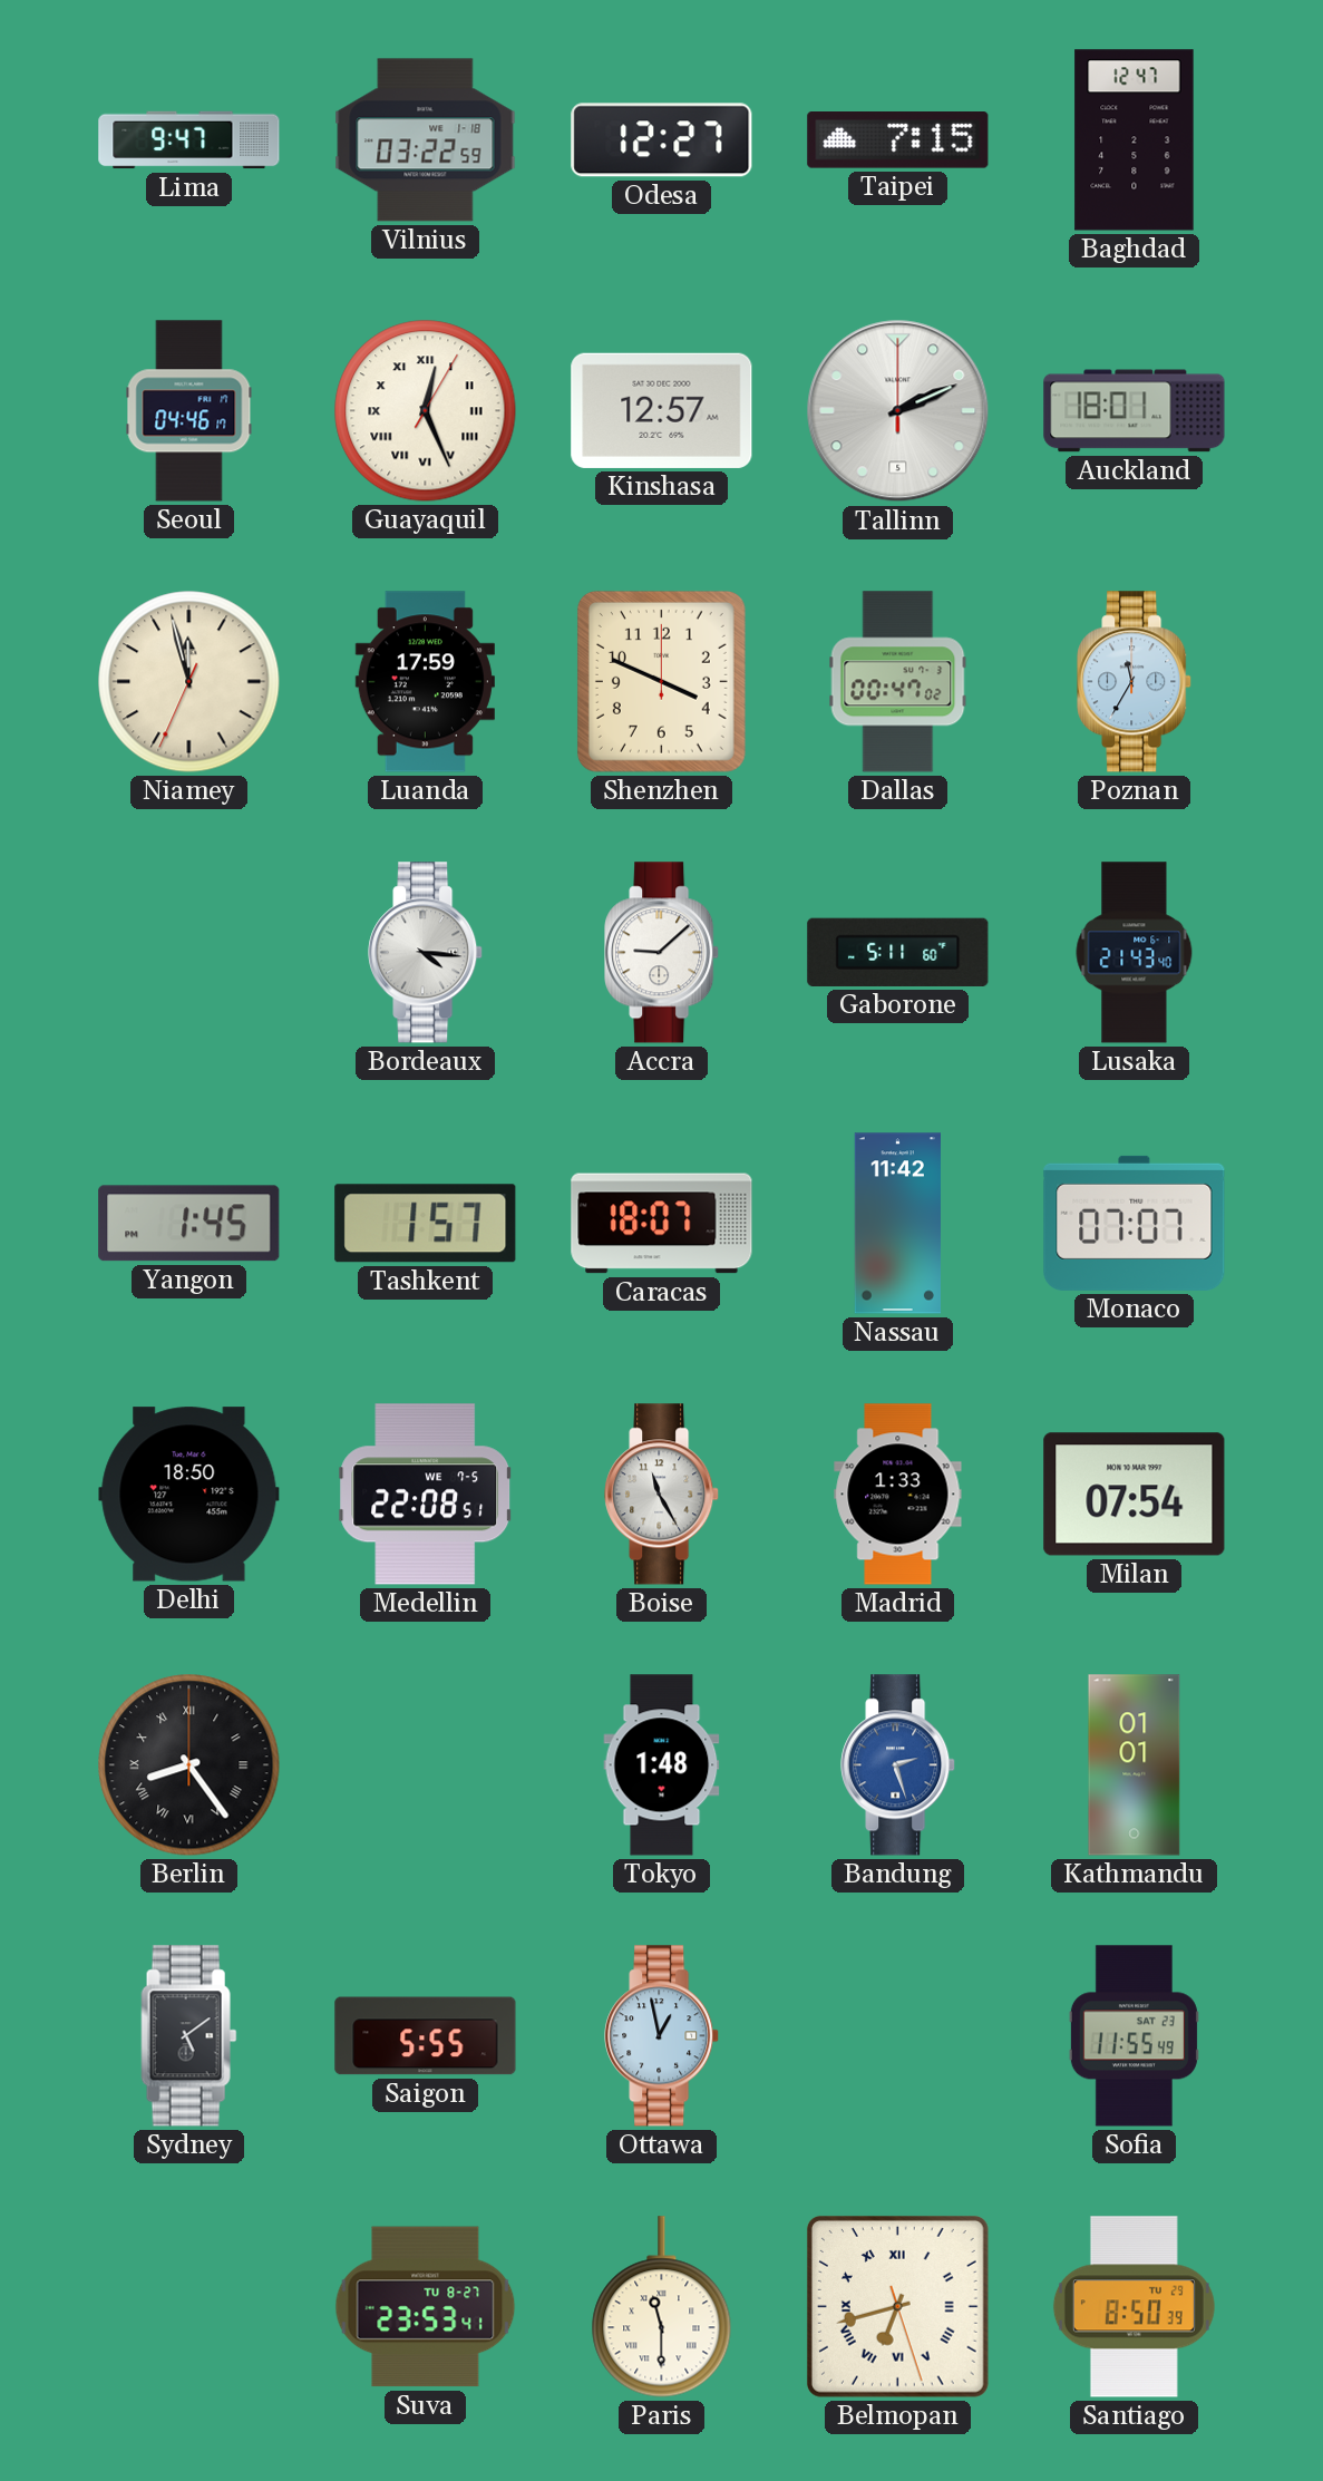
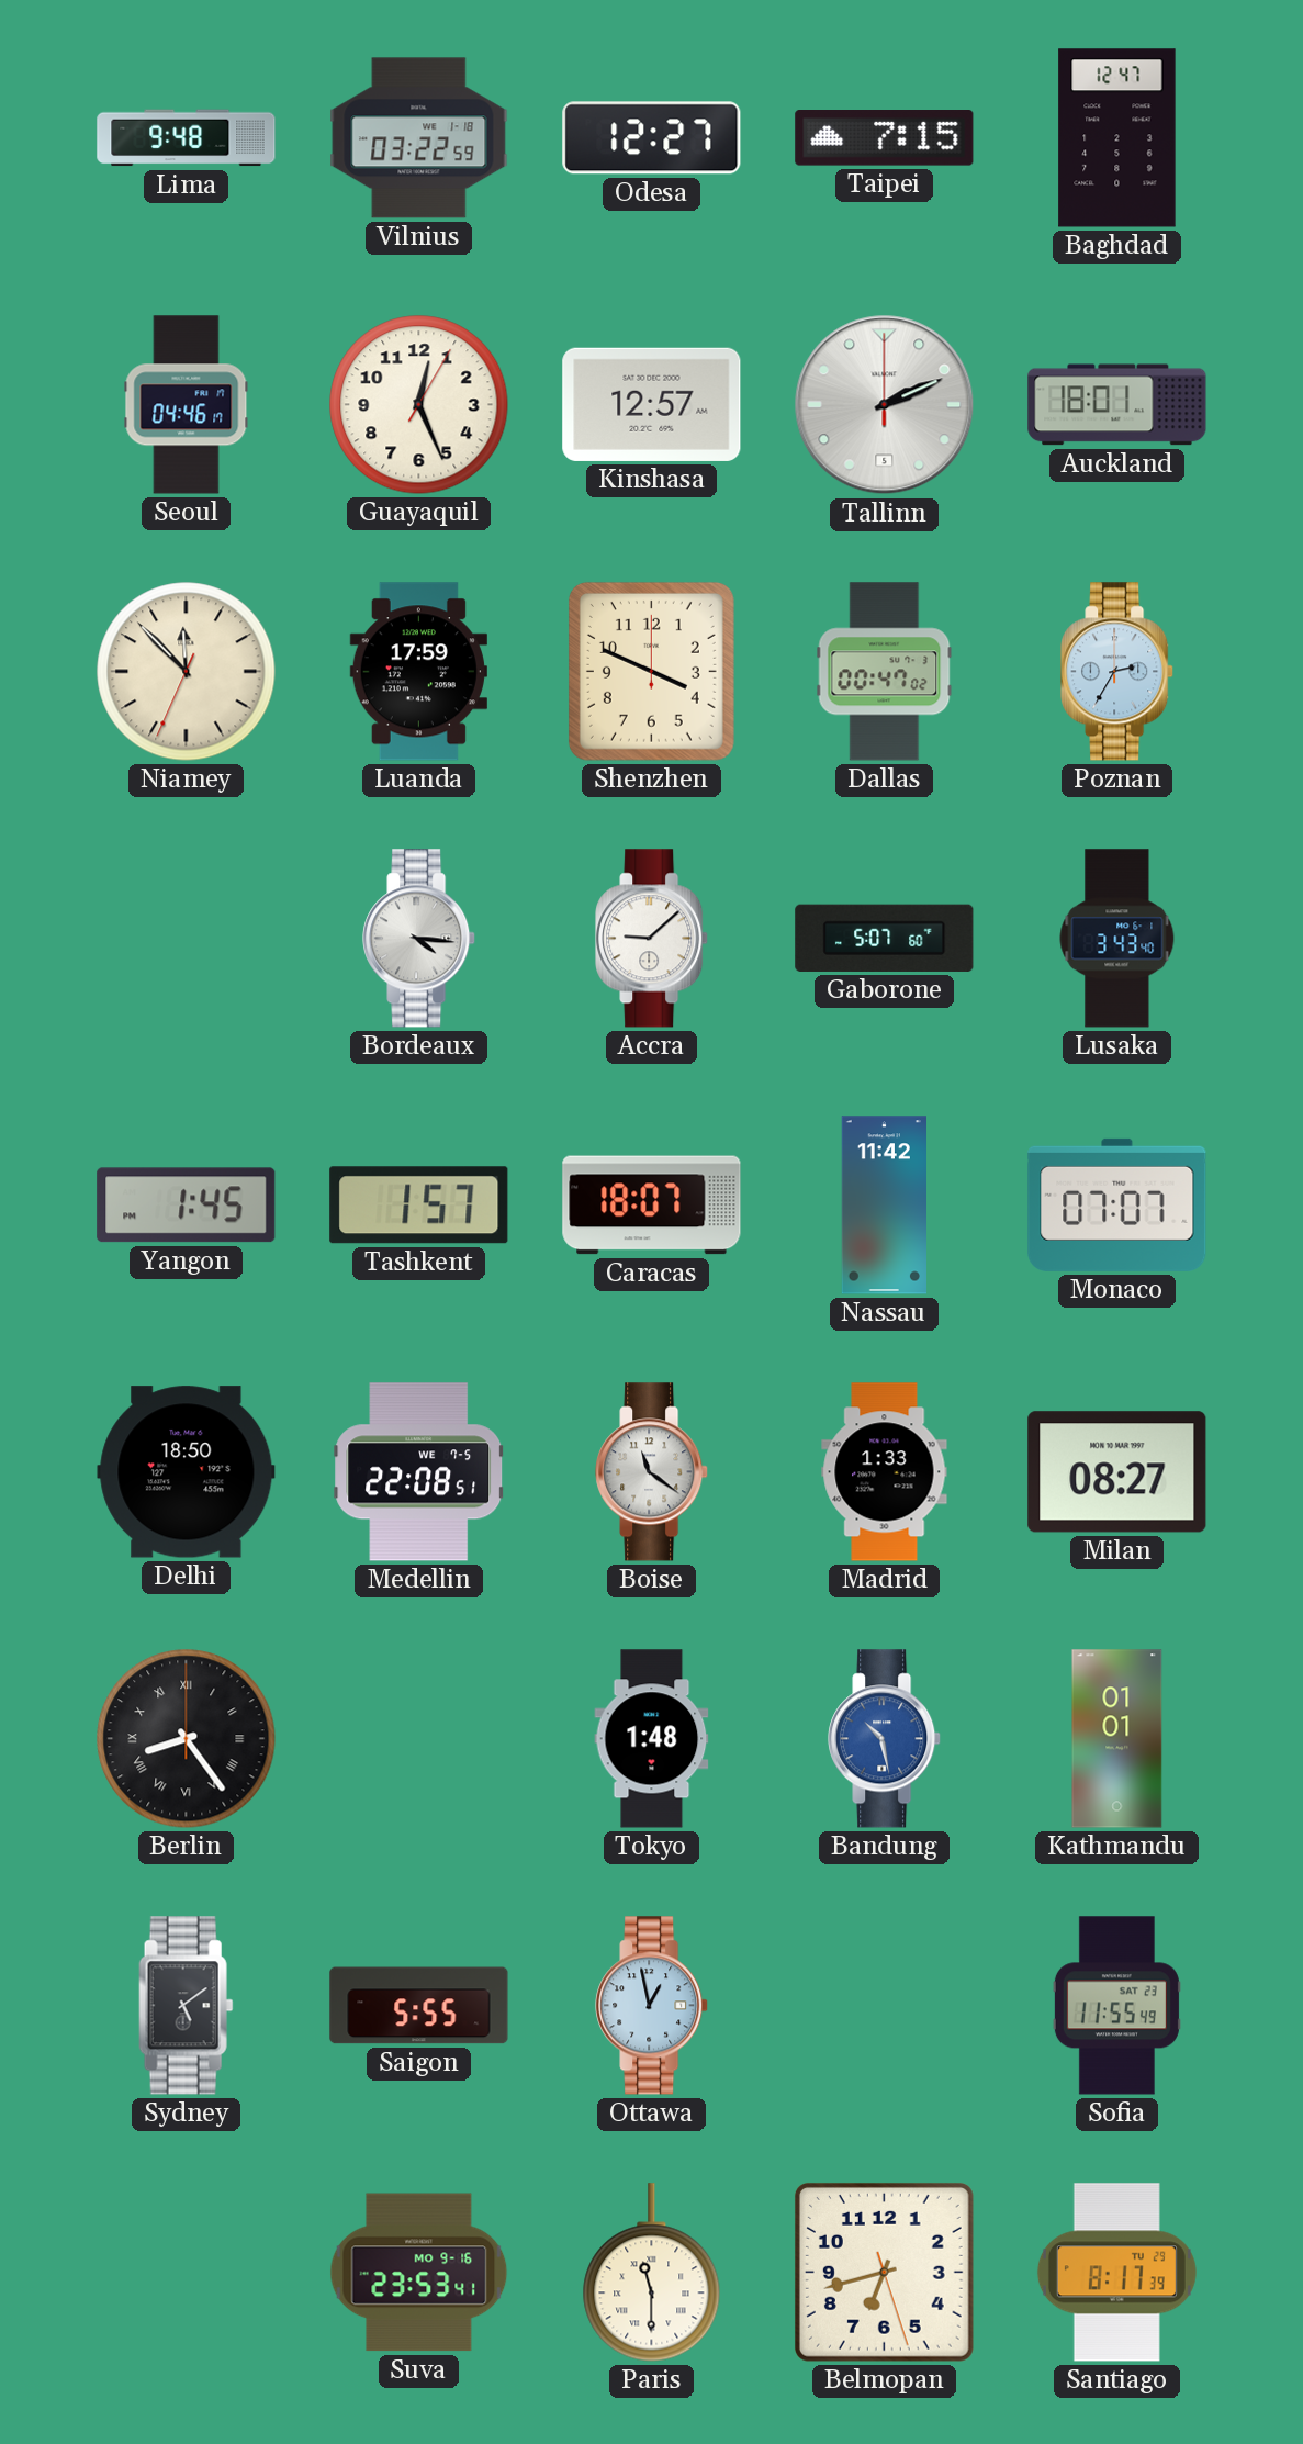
Lima: 9:47 -> 9:48
Guayaquil numerals: Roman -> Arabic
Niamey: 11:57 -> 11:52
Poznan: 11:35 -> 2:35
Gaborone: 5:11 -> 5:07
Lusaka: 21:43 -> 3:43
Boise: 11:25 -> 11:21
Milan: 07:54 -> 08:27
Bandung: 2:27 -> 10:28
Suva date: TU 8-27 -> MO 9-16
Belmopan numerals: Roman -> Arabic
Santiago: 8:50 -> 8:17
